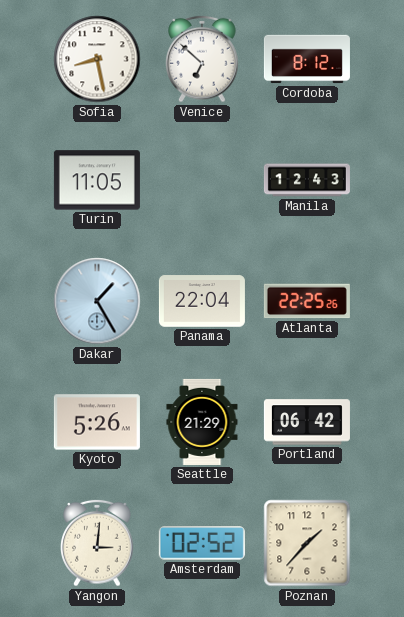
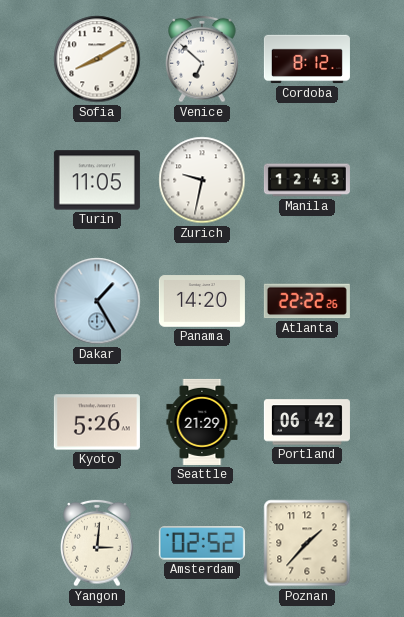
Sofia: 8:28 -> 8:10
Zurich: none -> 9:32
Panama: 22:04 -> 14:20
Atlanta: 22:25 -> 22:22
